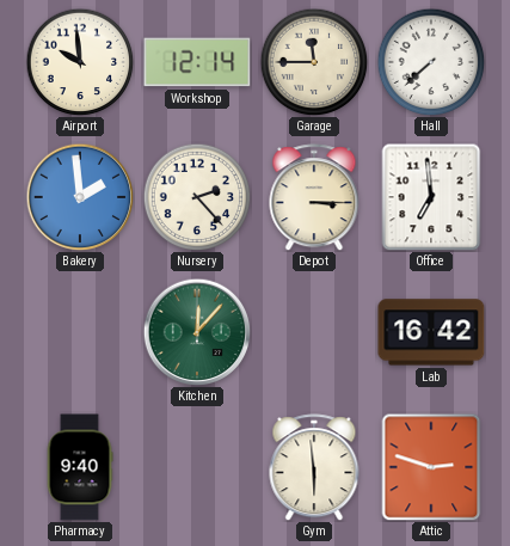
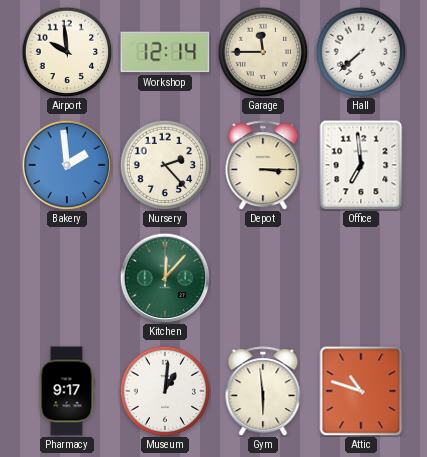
Lab: 16:42 -> none
Pharmacy: 9:40 -> 9:17
Museum: none -> 1:01
Attic: 2:48 -> 10:48
